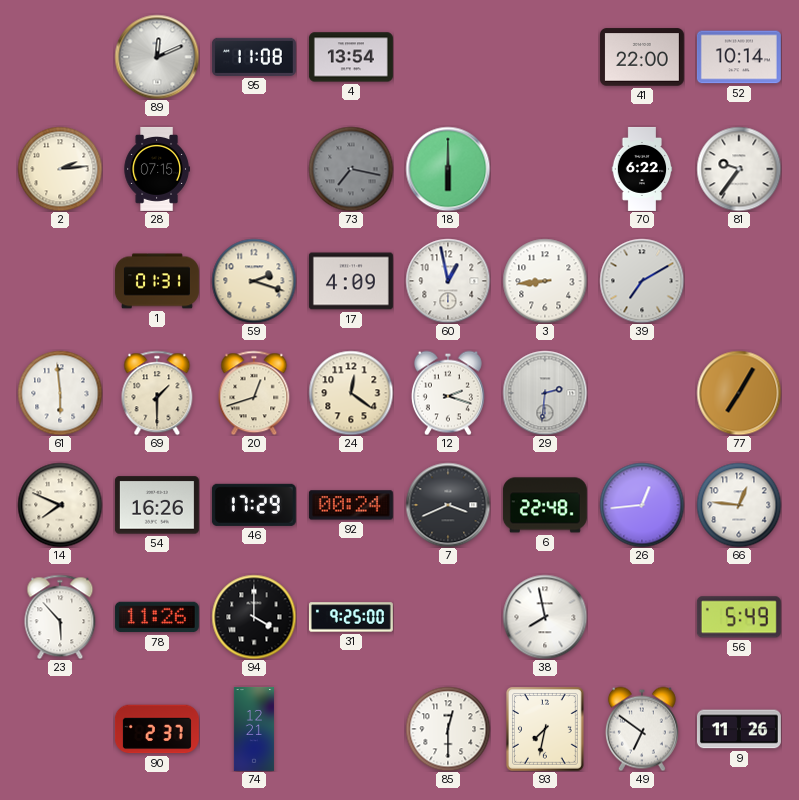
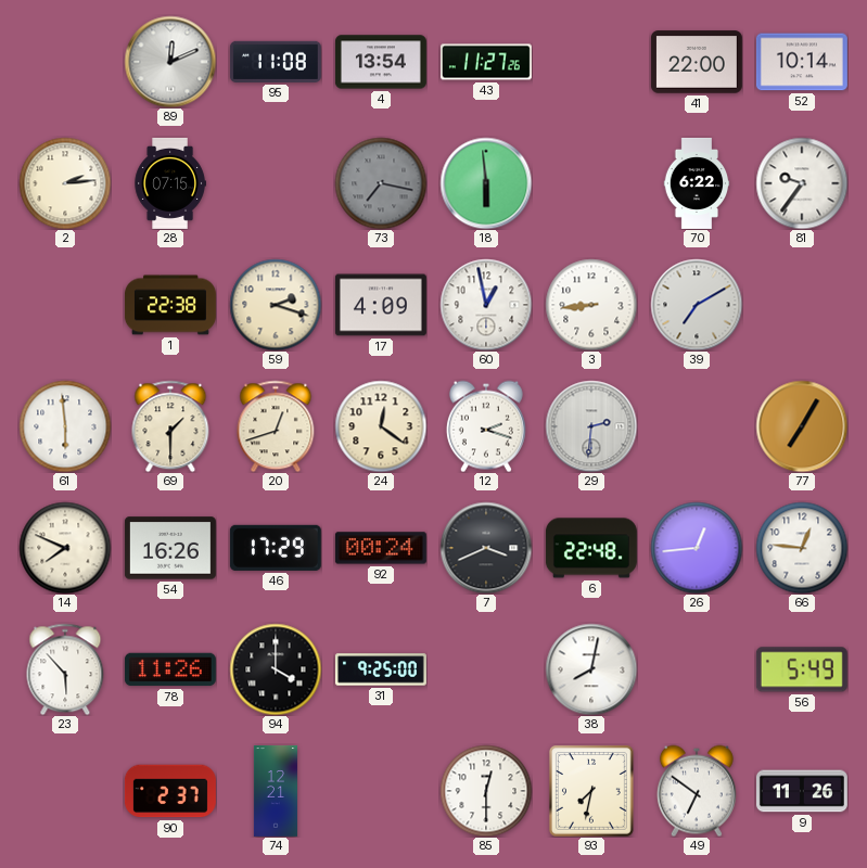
43: none -> 11:27
18: 6:00 -> 5:59
1: 01:31 -> 22:38
38: 7:58 -> 8:02
